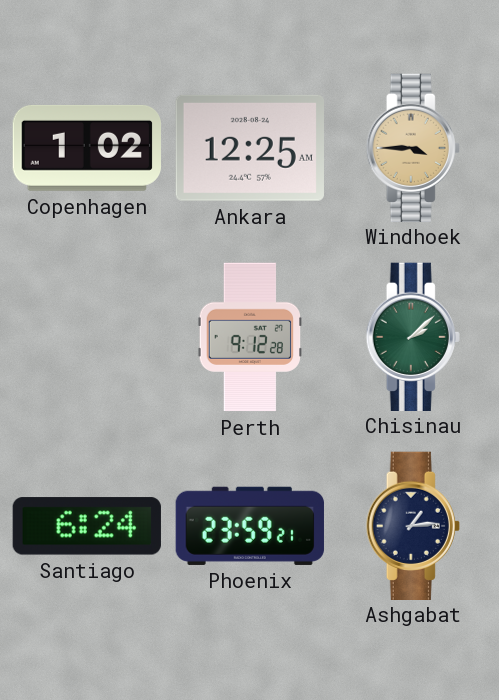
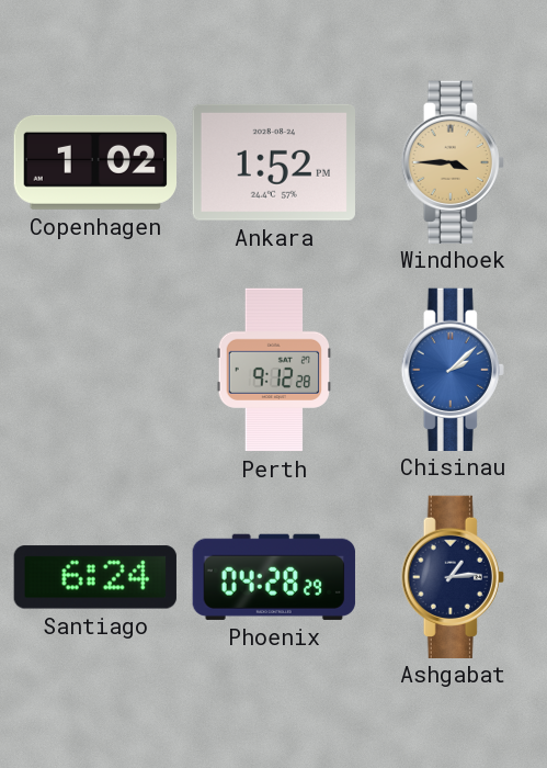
Ankara: 12:25 -> 1:52
Chisinau dial: green -> blue
Phoenix: 23:59 -> 04:28
